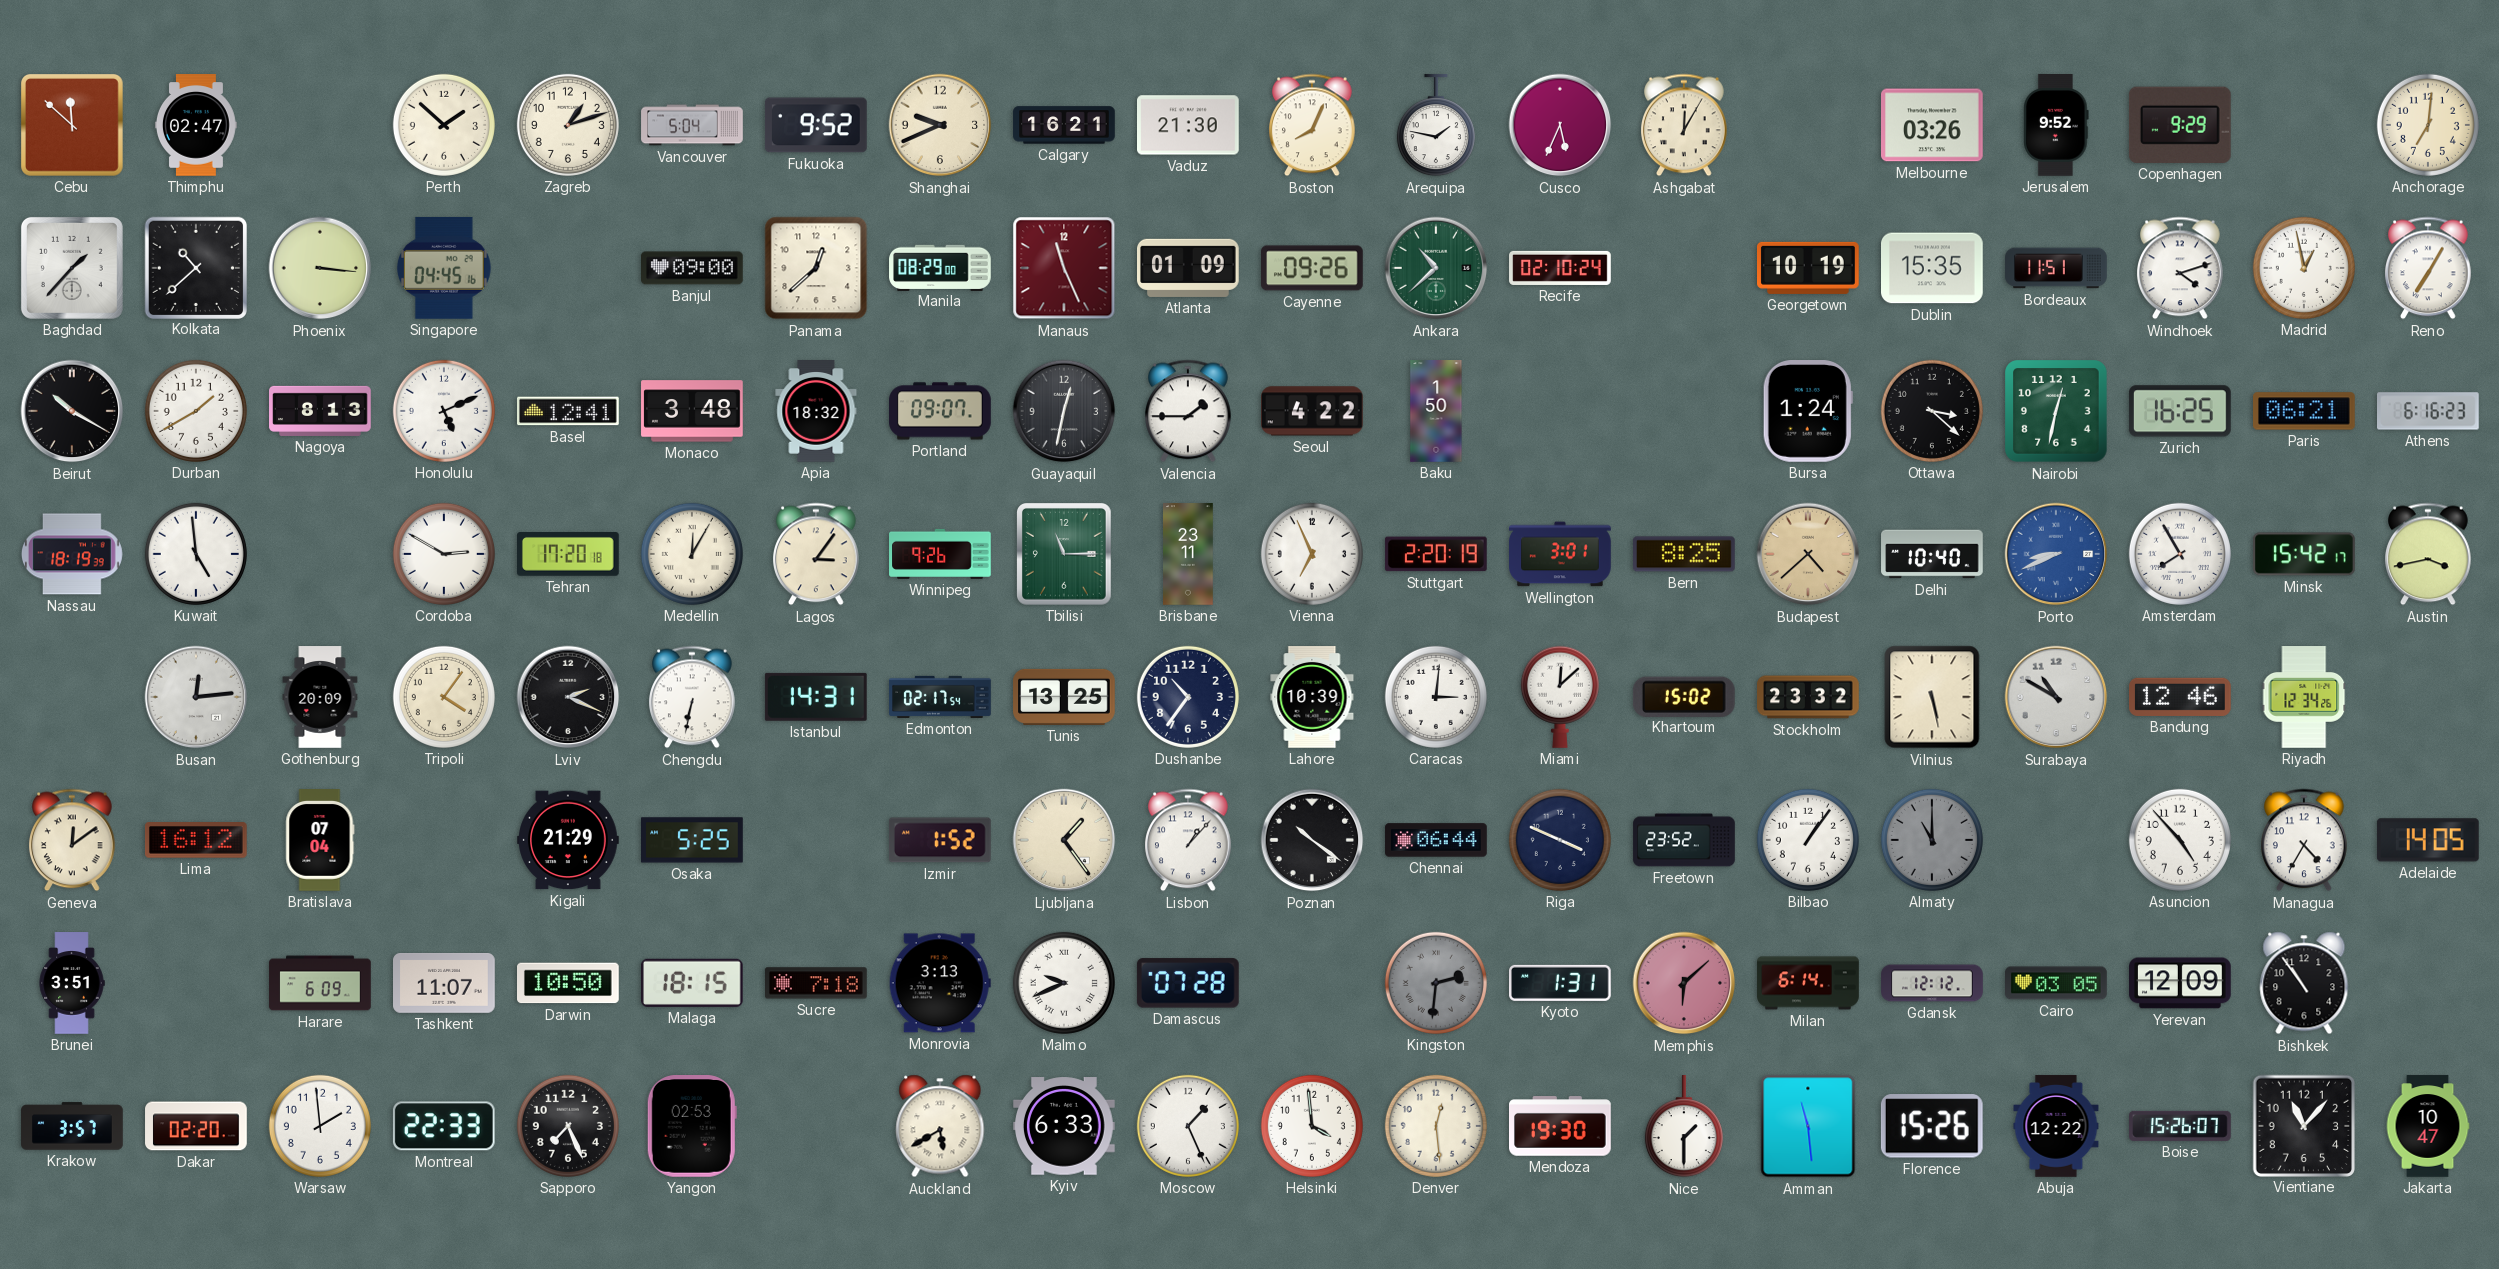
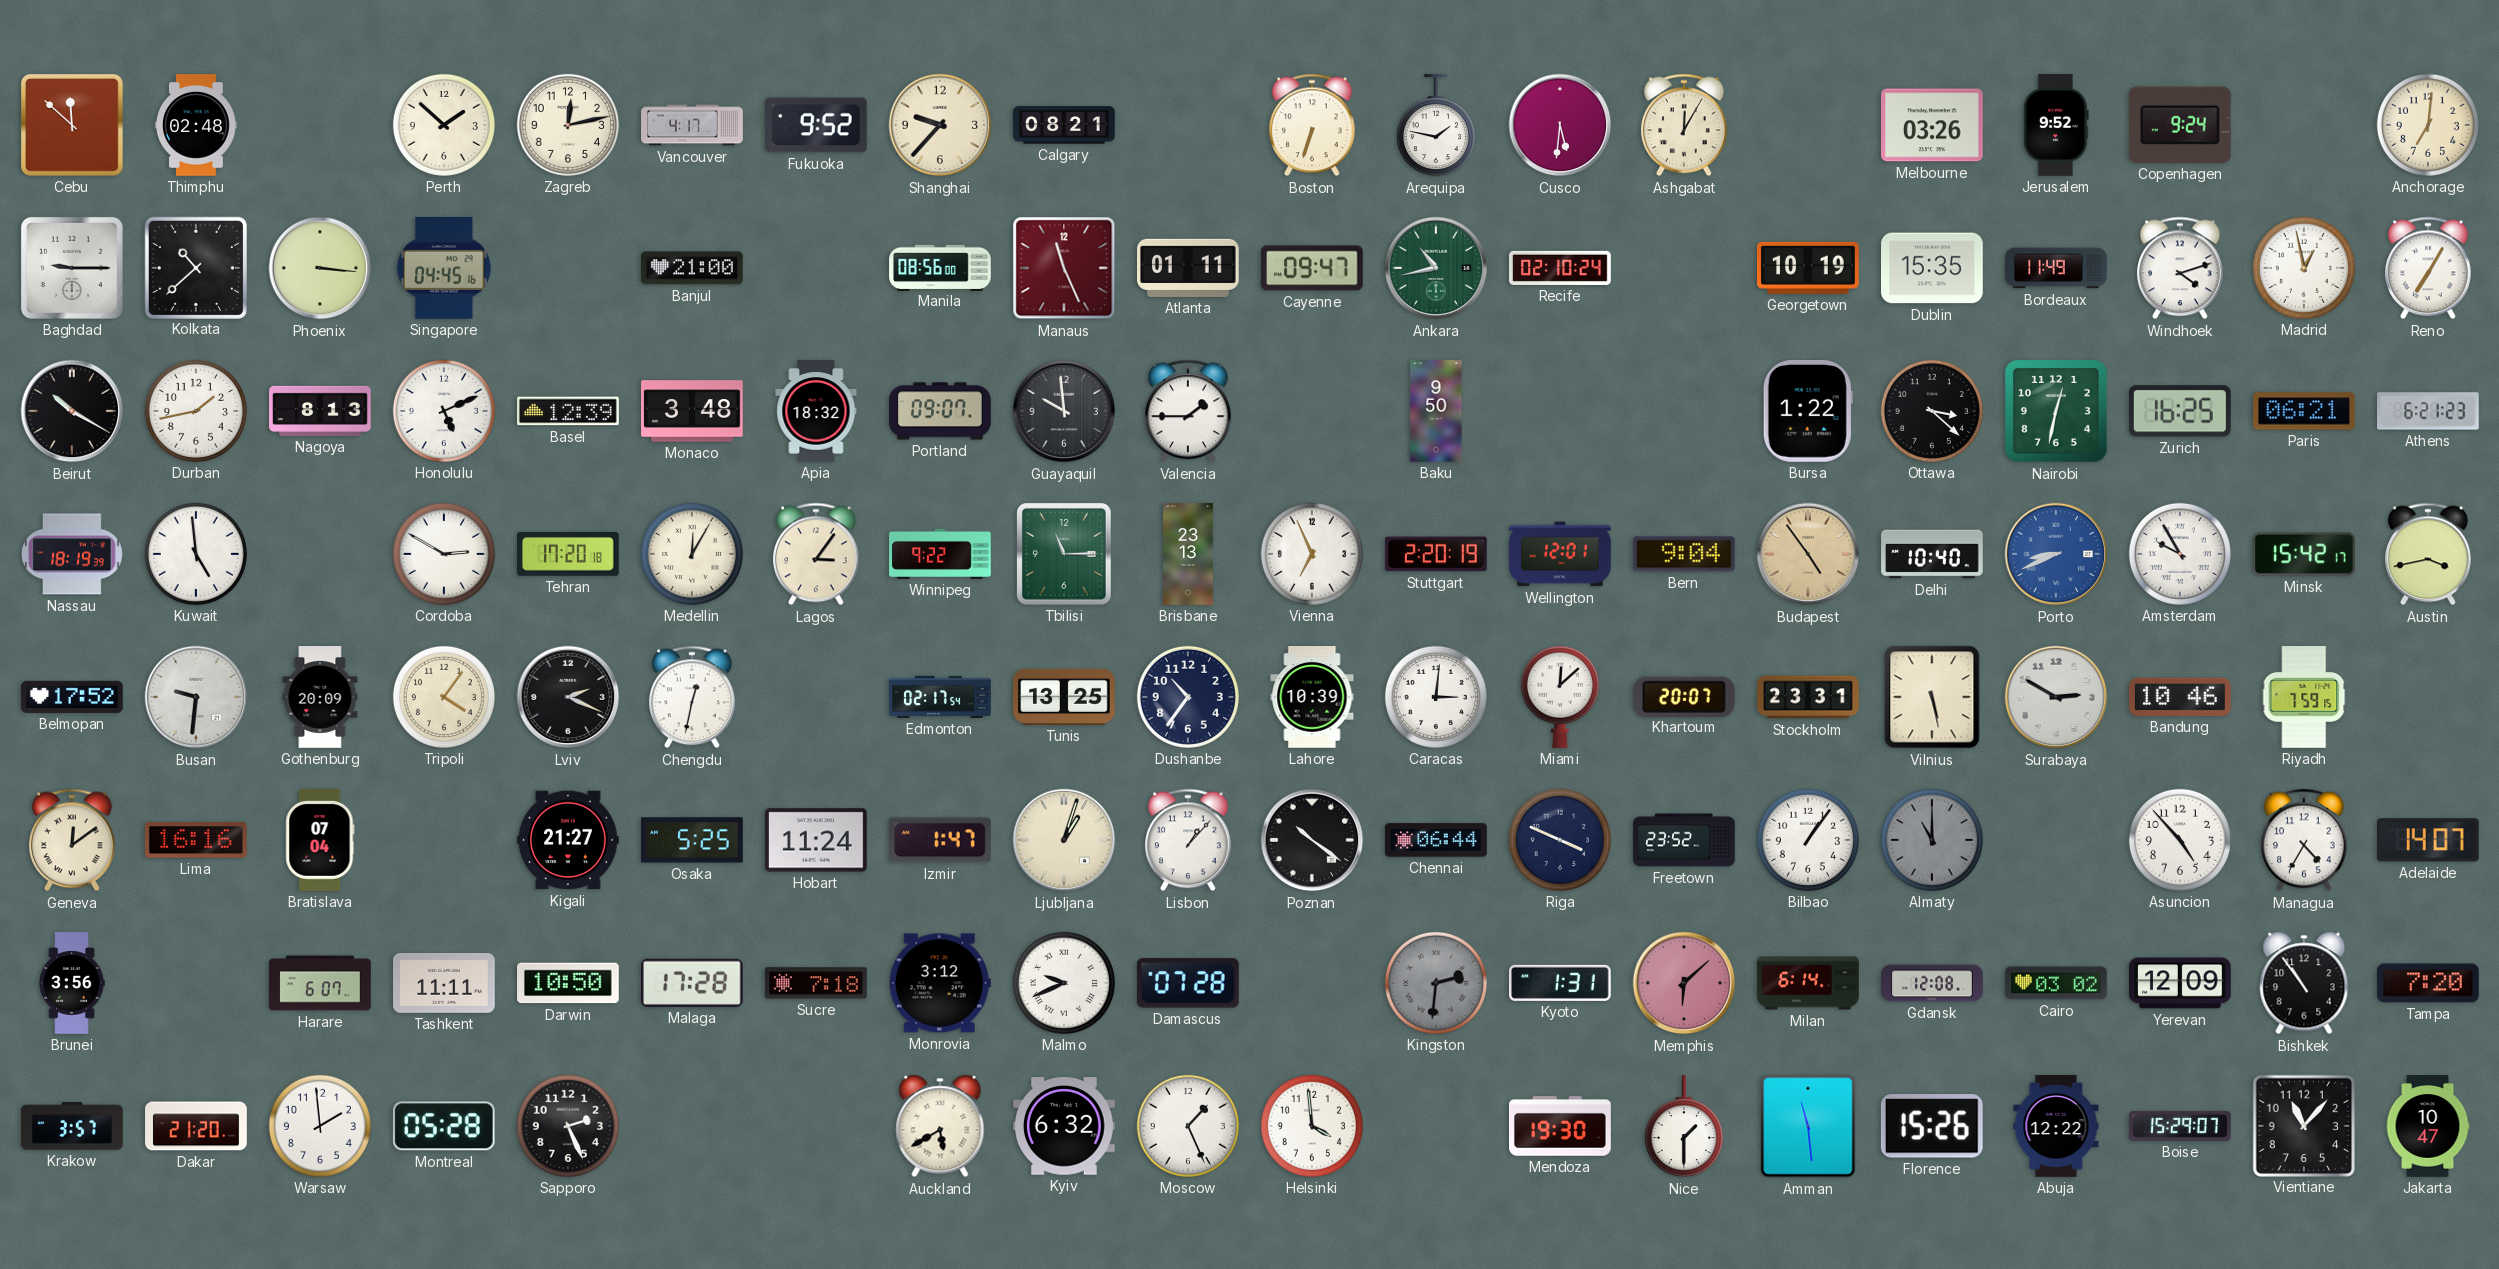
Thimphu: 02:47 -> 02:48
Zagreb: 1:12 -> 12:13
Vancouver: 5:04 -> 4:17
Shanghai: 9:41 -> 9:37
Calgary: 16:21 -> 08:21
Vaduz: 21:30 -> none
Boston: 8:04 -> 6:33
Cusco: 5:34 -> 5:31
Copenhagen: 9:29 -> 9:24
Baghdad: 1:37 -> 9:15
Banjul: 09:00 -> 21:00
Panama: 12:38 -> none
Manila: 08:29 -> 08:56
Atlanta: 01:09 -> 01:11
Cayenne: 09:26 -> 09:47
Ankara: 10:38 -> 10:43
Bordeaux: 11:51 -> 11:49
Durban: 1:40 -> 1:43
Basel: 12:41 -> 12:39
Guayaquil: 12:32 -> 9:59
Seoul: 4:22 -> none
Baku: 1:50 -> 9:50
Bursa: 1:24 -> 1:22
Athens: 6:16 -> 6:21
Winnipeg: 9:26 -> 9:22
Brisbane: 23:11 -> 23:13
Wellington: 3:01 -> 12:01
Bern: 8:25 -> 9:04
Budapest: 4:38 -> 4:54
Amsterdam: 7:55 -> 9:55
Belmopan: none -> 17:52
Busan: 12:14 -> 9:31
Chengdu: 6:32 -> 12:32
Istanbul: 14:31 -> none
Khartoum: 15:02 -> 20:07
Stockholm: 23:32 -> 23:31
Surabaya: 10:50 -> 2:50
Bandung: 12:46 -> 10:46
Riyadh: 12:34 -> 7:59
Lima: 16:12 -> 16:16
Kigali: 21:29 -> 21:27
Hobart: none -> 11:24
Izmir: 1:52 -> 1:47
Ljubljana: 1:24 -> 1:03
Adelaide: 14:05 -> 14:07
Brunei: 3:51 -> 3:56
Harare: 6:09 -> 6:07
Tashkent: 11:07 -> 11:11
Malaga: 18:15 -> 17:28
Monrovia: 3:13 -> 3:12
Gdansk: 12:12 -> 12:08
Cairo: 03:05 -> 03:02
Tampa: none -> 7:20
Dakar: 02:20 -> 21:20
Montreal: 22:33 -> 05:28
Sapporo: 7:26 -> 2:26
Yangon: 02:53 -> none
Kyiv: 6:33 -> 6:32
Denver: 12:29 -> none
Boise: 15:26 -> 15:29
